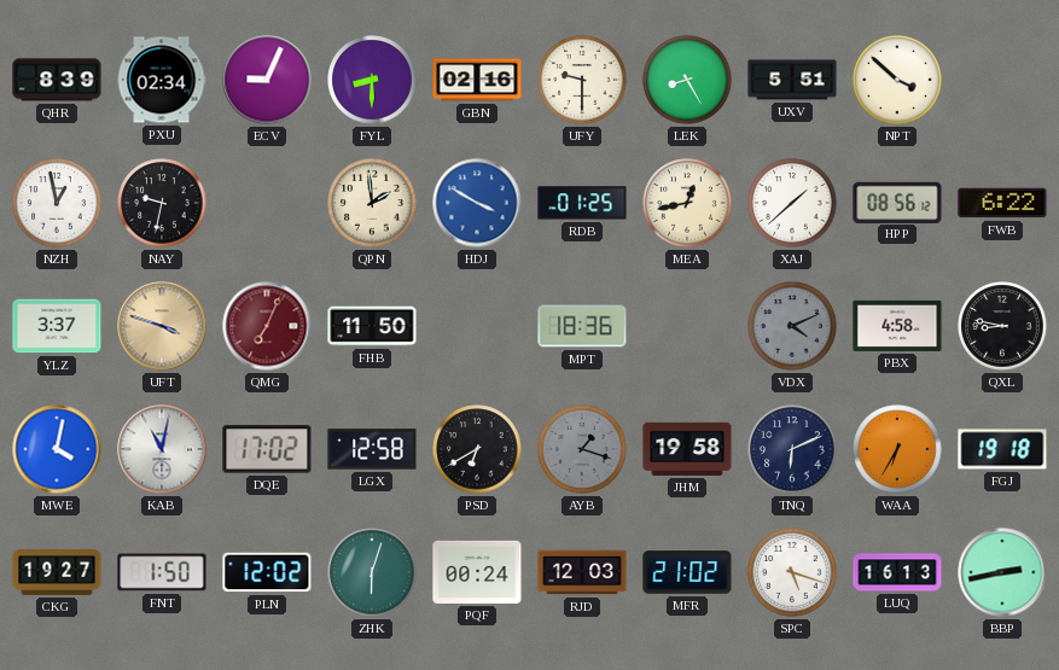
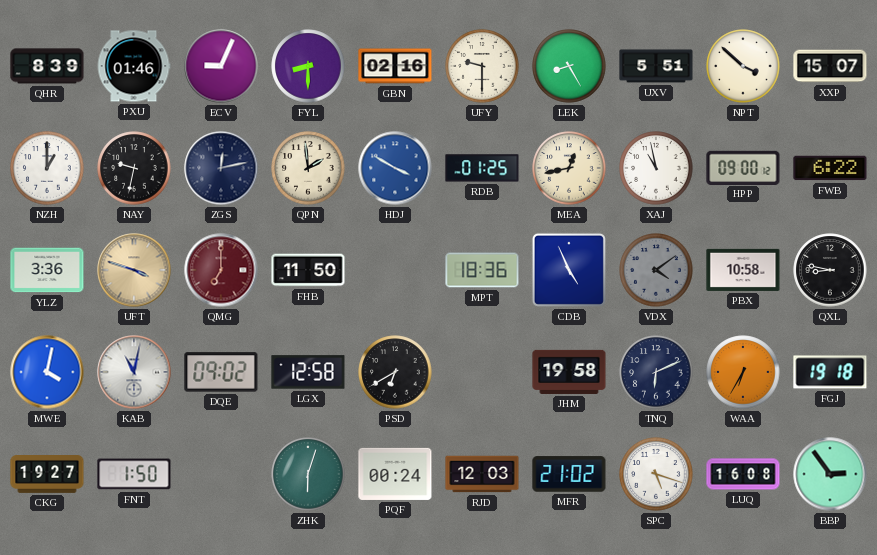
PXU: 02:34 -> 01:46
XXP: none -> 15:07
NZH: 12:58 -> 1:00
ZGS: none -> 12:13
XAJ: 1:38 -> 10:58
HPP: 08:56 -> 09:00
YLZ: 3:37 -> 3:36
QMG: 7:04 -> 7:00
CDB: none -> 4:56
VDX: 4:11 -> 4:09
PBX: 4:58 -> 10:58
DQE: 17:02 -> 09:02
AYB: 1:18 -> none
PLN: 12:02 -> none
LUQ: 16:13 -> 16:08
BBP: 2:43 -> 2:54
